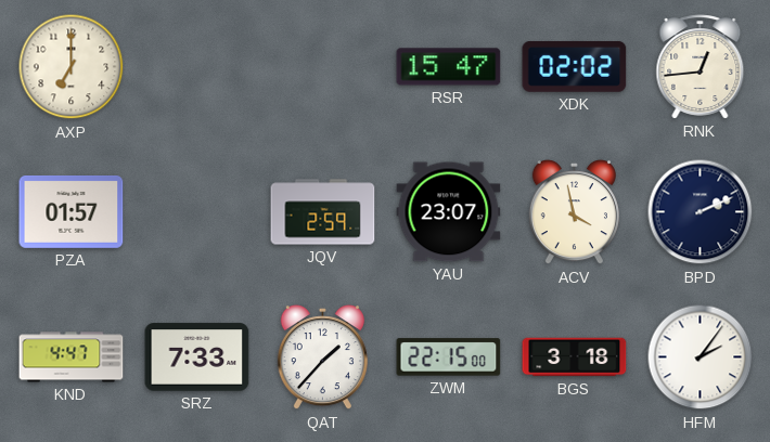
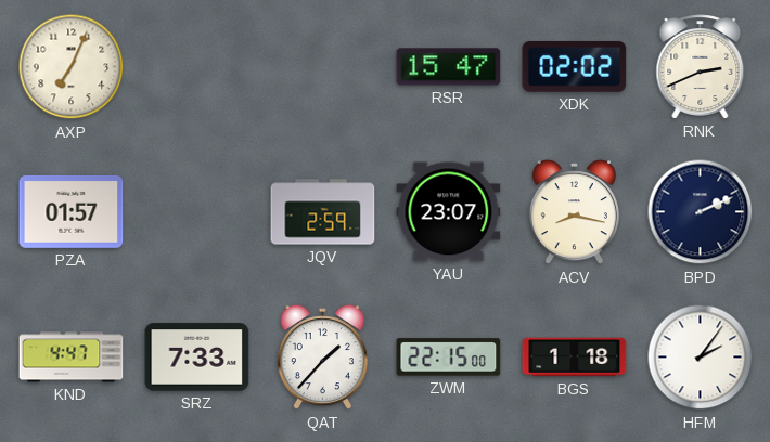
AXP: 7:00 -> 7:04
RNK: 12:44 -> 2:41
ACV: 3:58 -> 8:17
BGS: 3:18 -> 1:18
